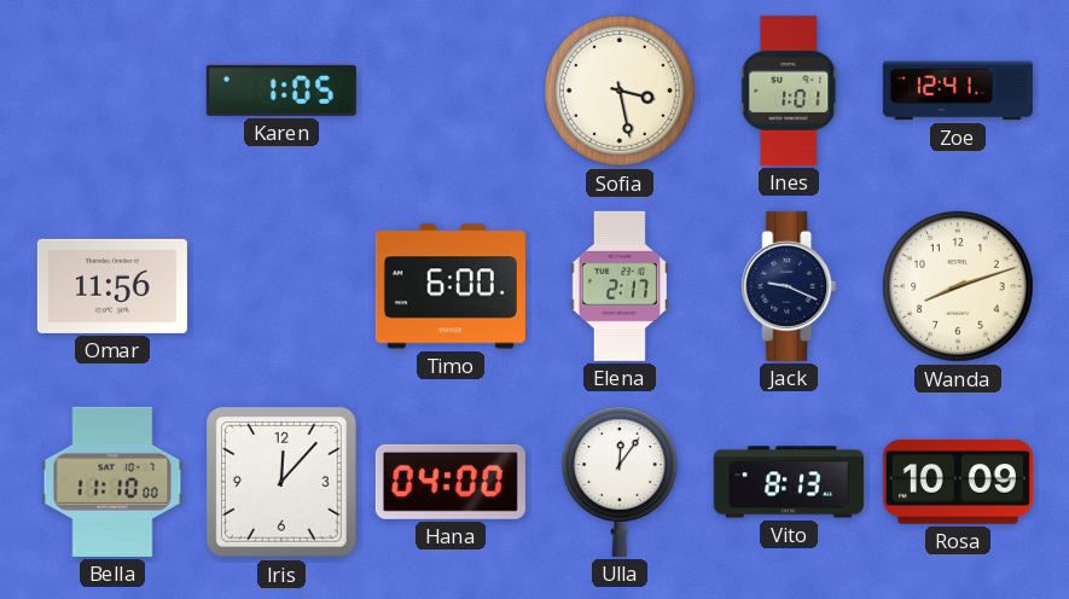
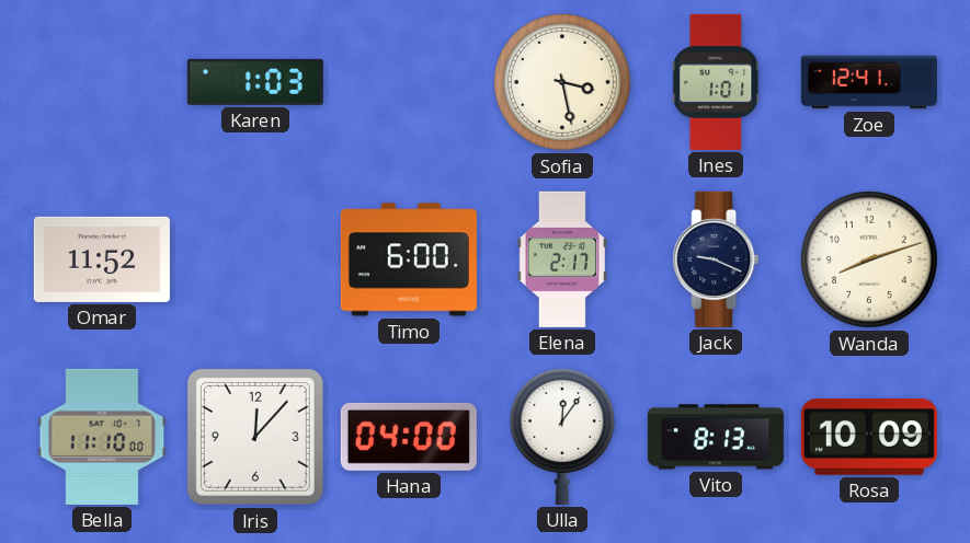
Karen: 1:05 -> 1:03
Omar: 11:56 -> 11:52
